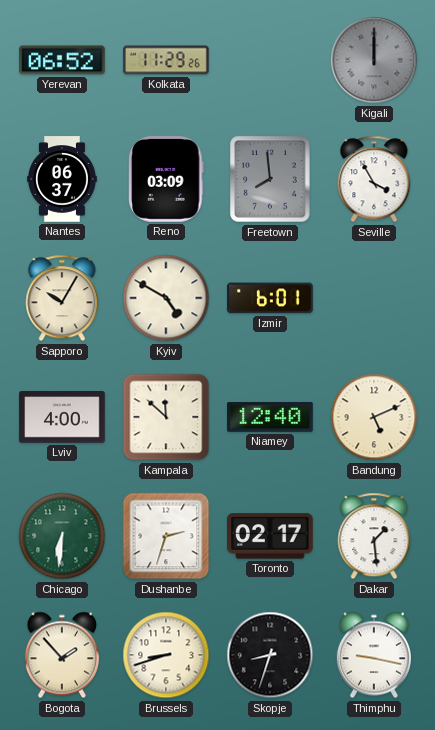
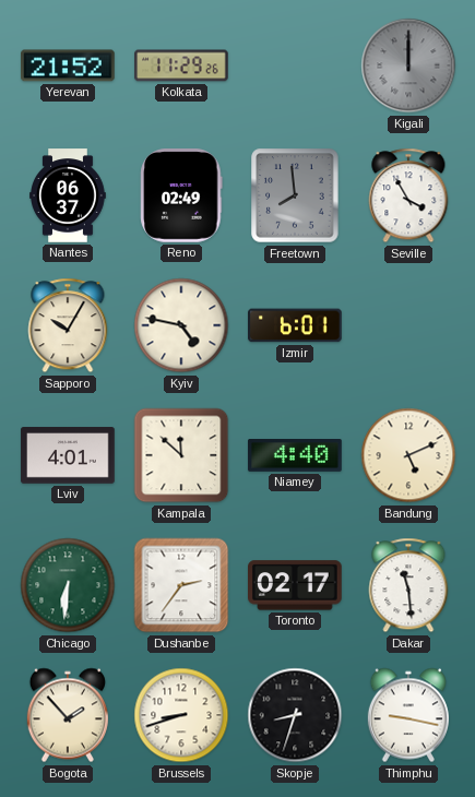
Yerevan: 06:52 -> 21:52
Reno: 03:09 -> 02:49
Kyiv: 4:50 -> 4:47
Lviv: 4:00 -> 4:01
Niamey: 12:40 -> 4:40
Dushanbe: 2:33 -> 2:36
Dakar: 1:29 -> 11:29
